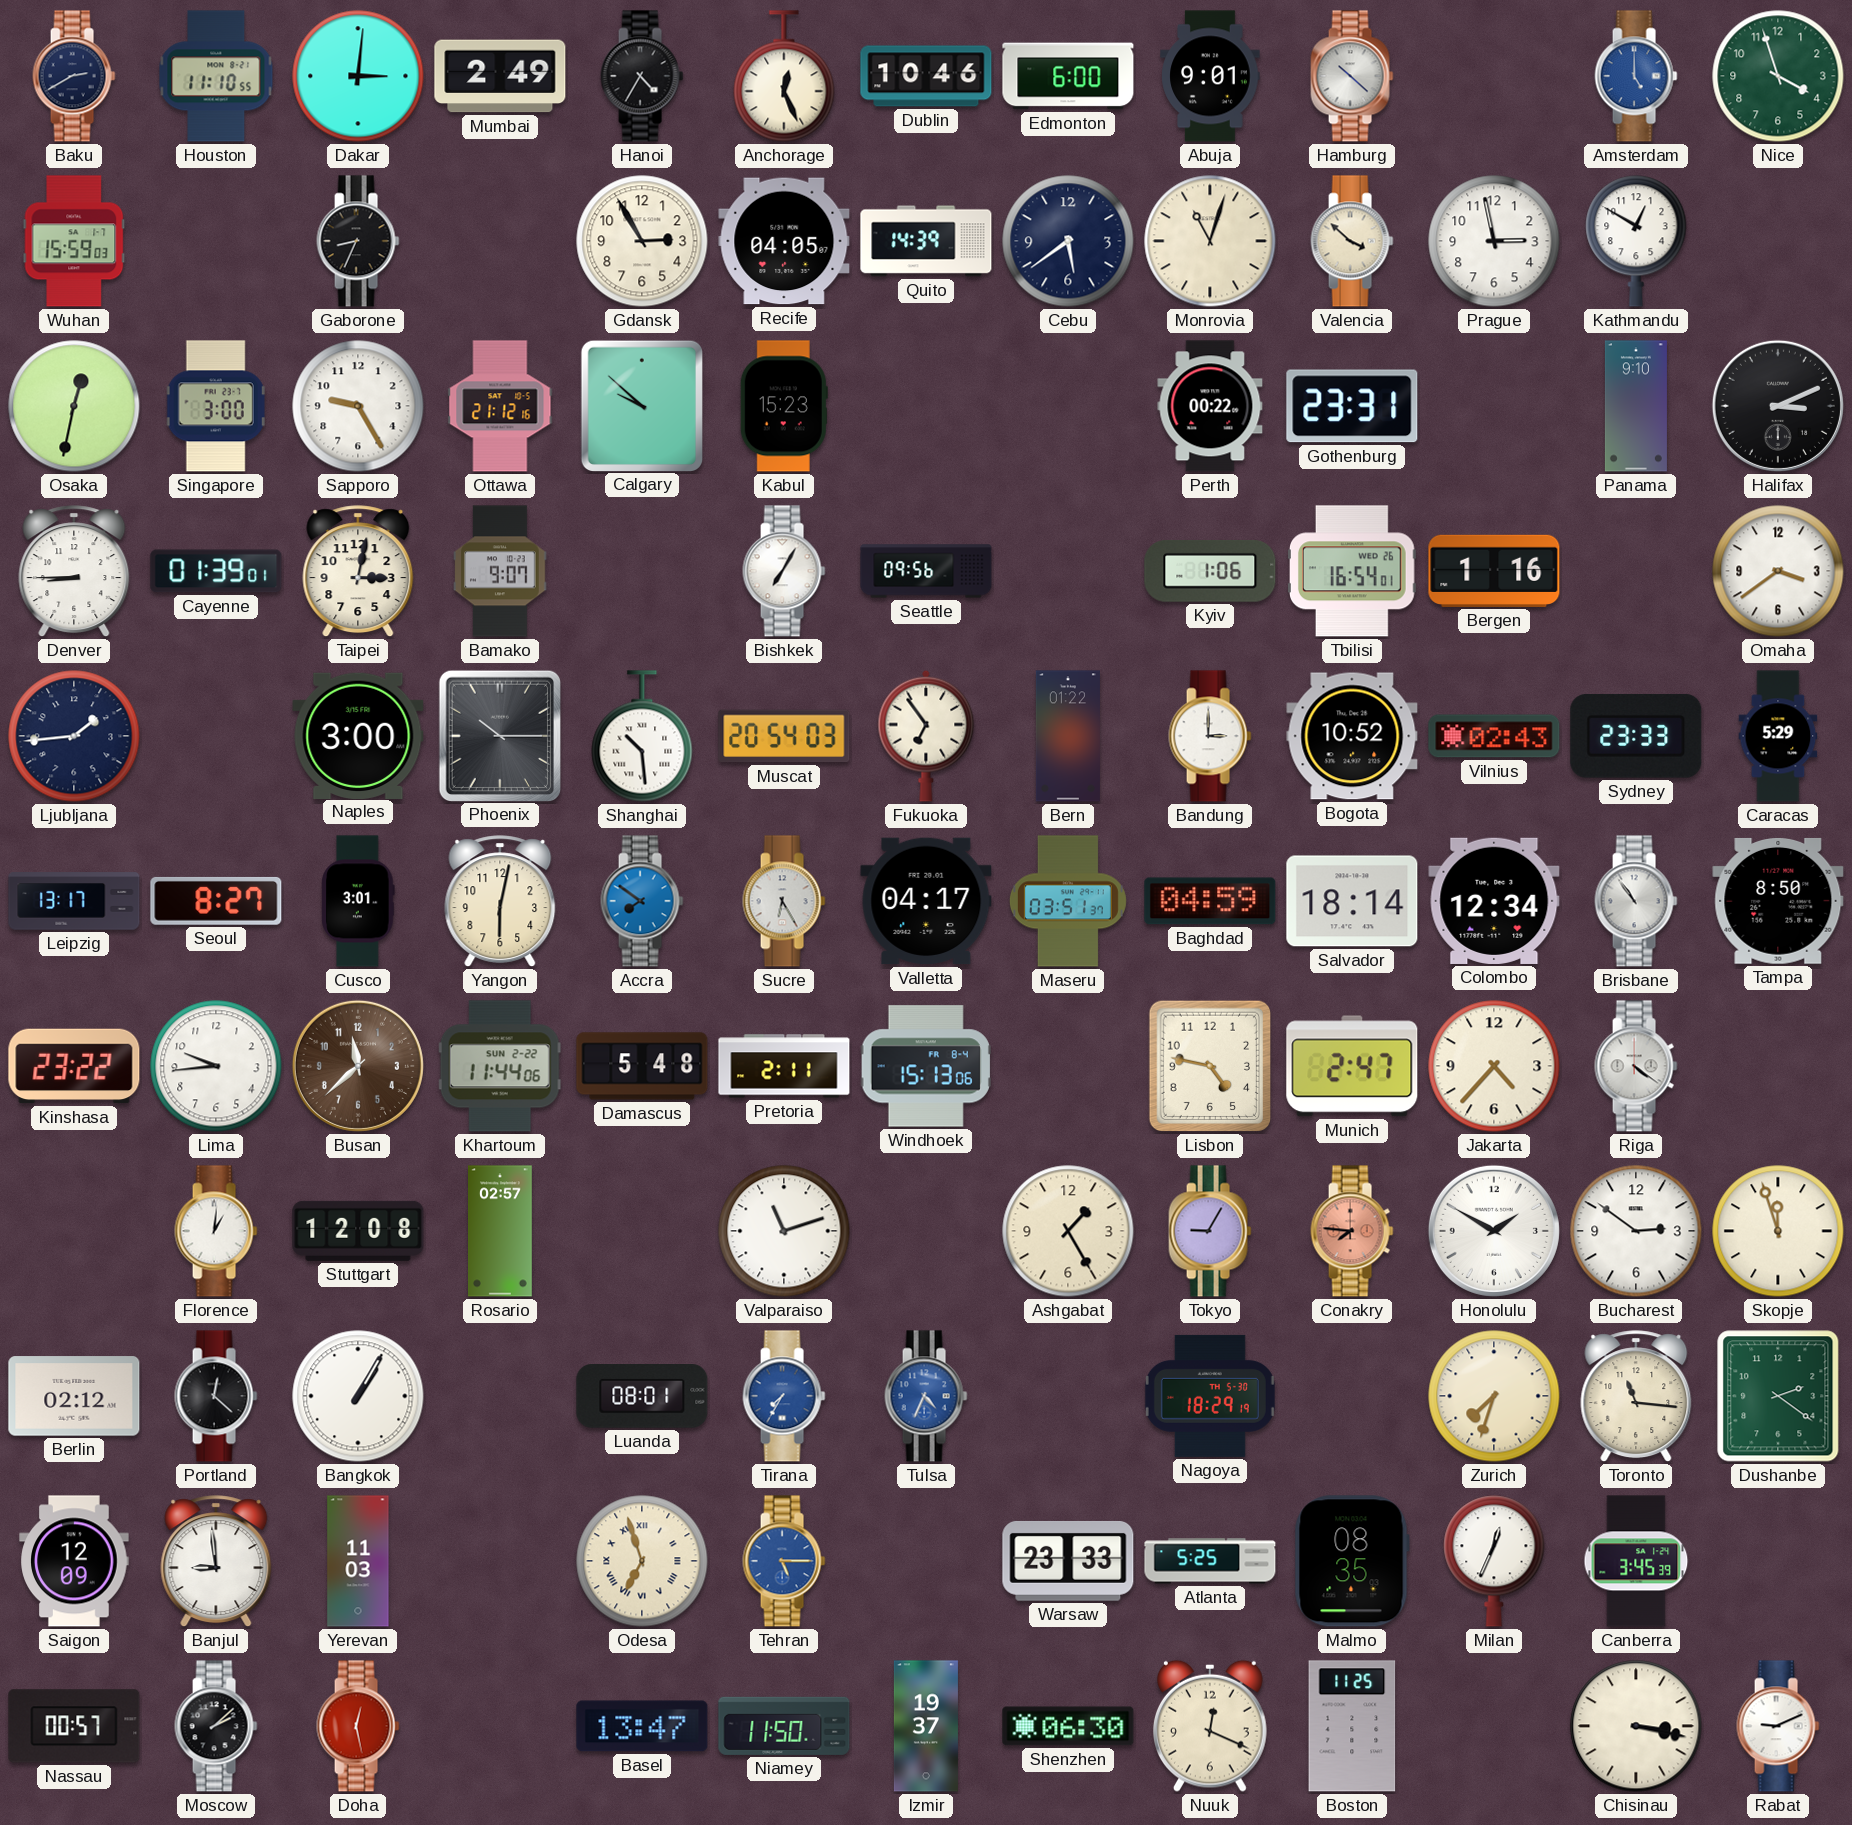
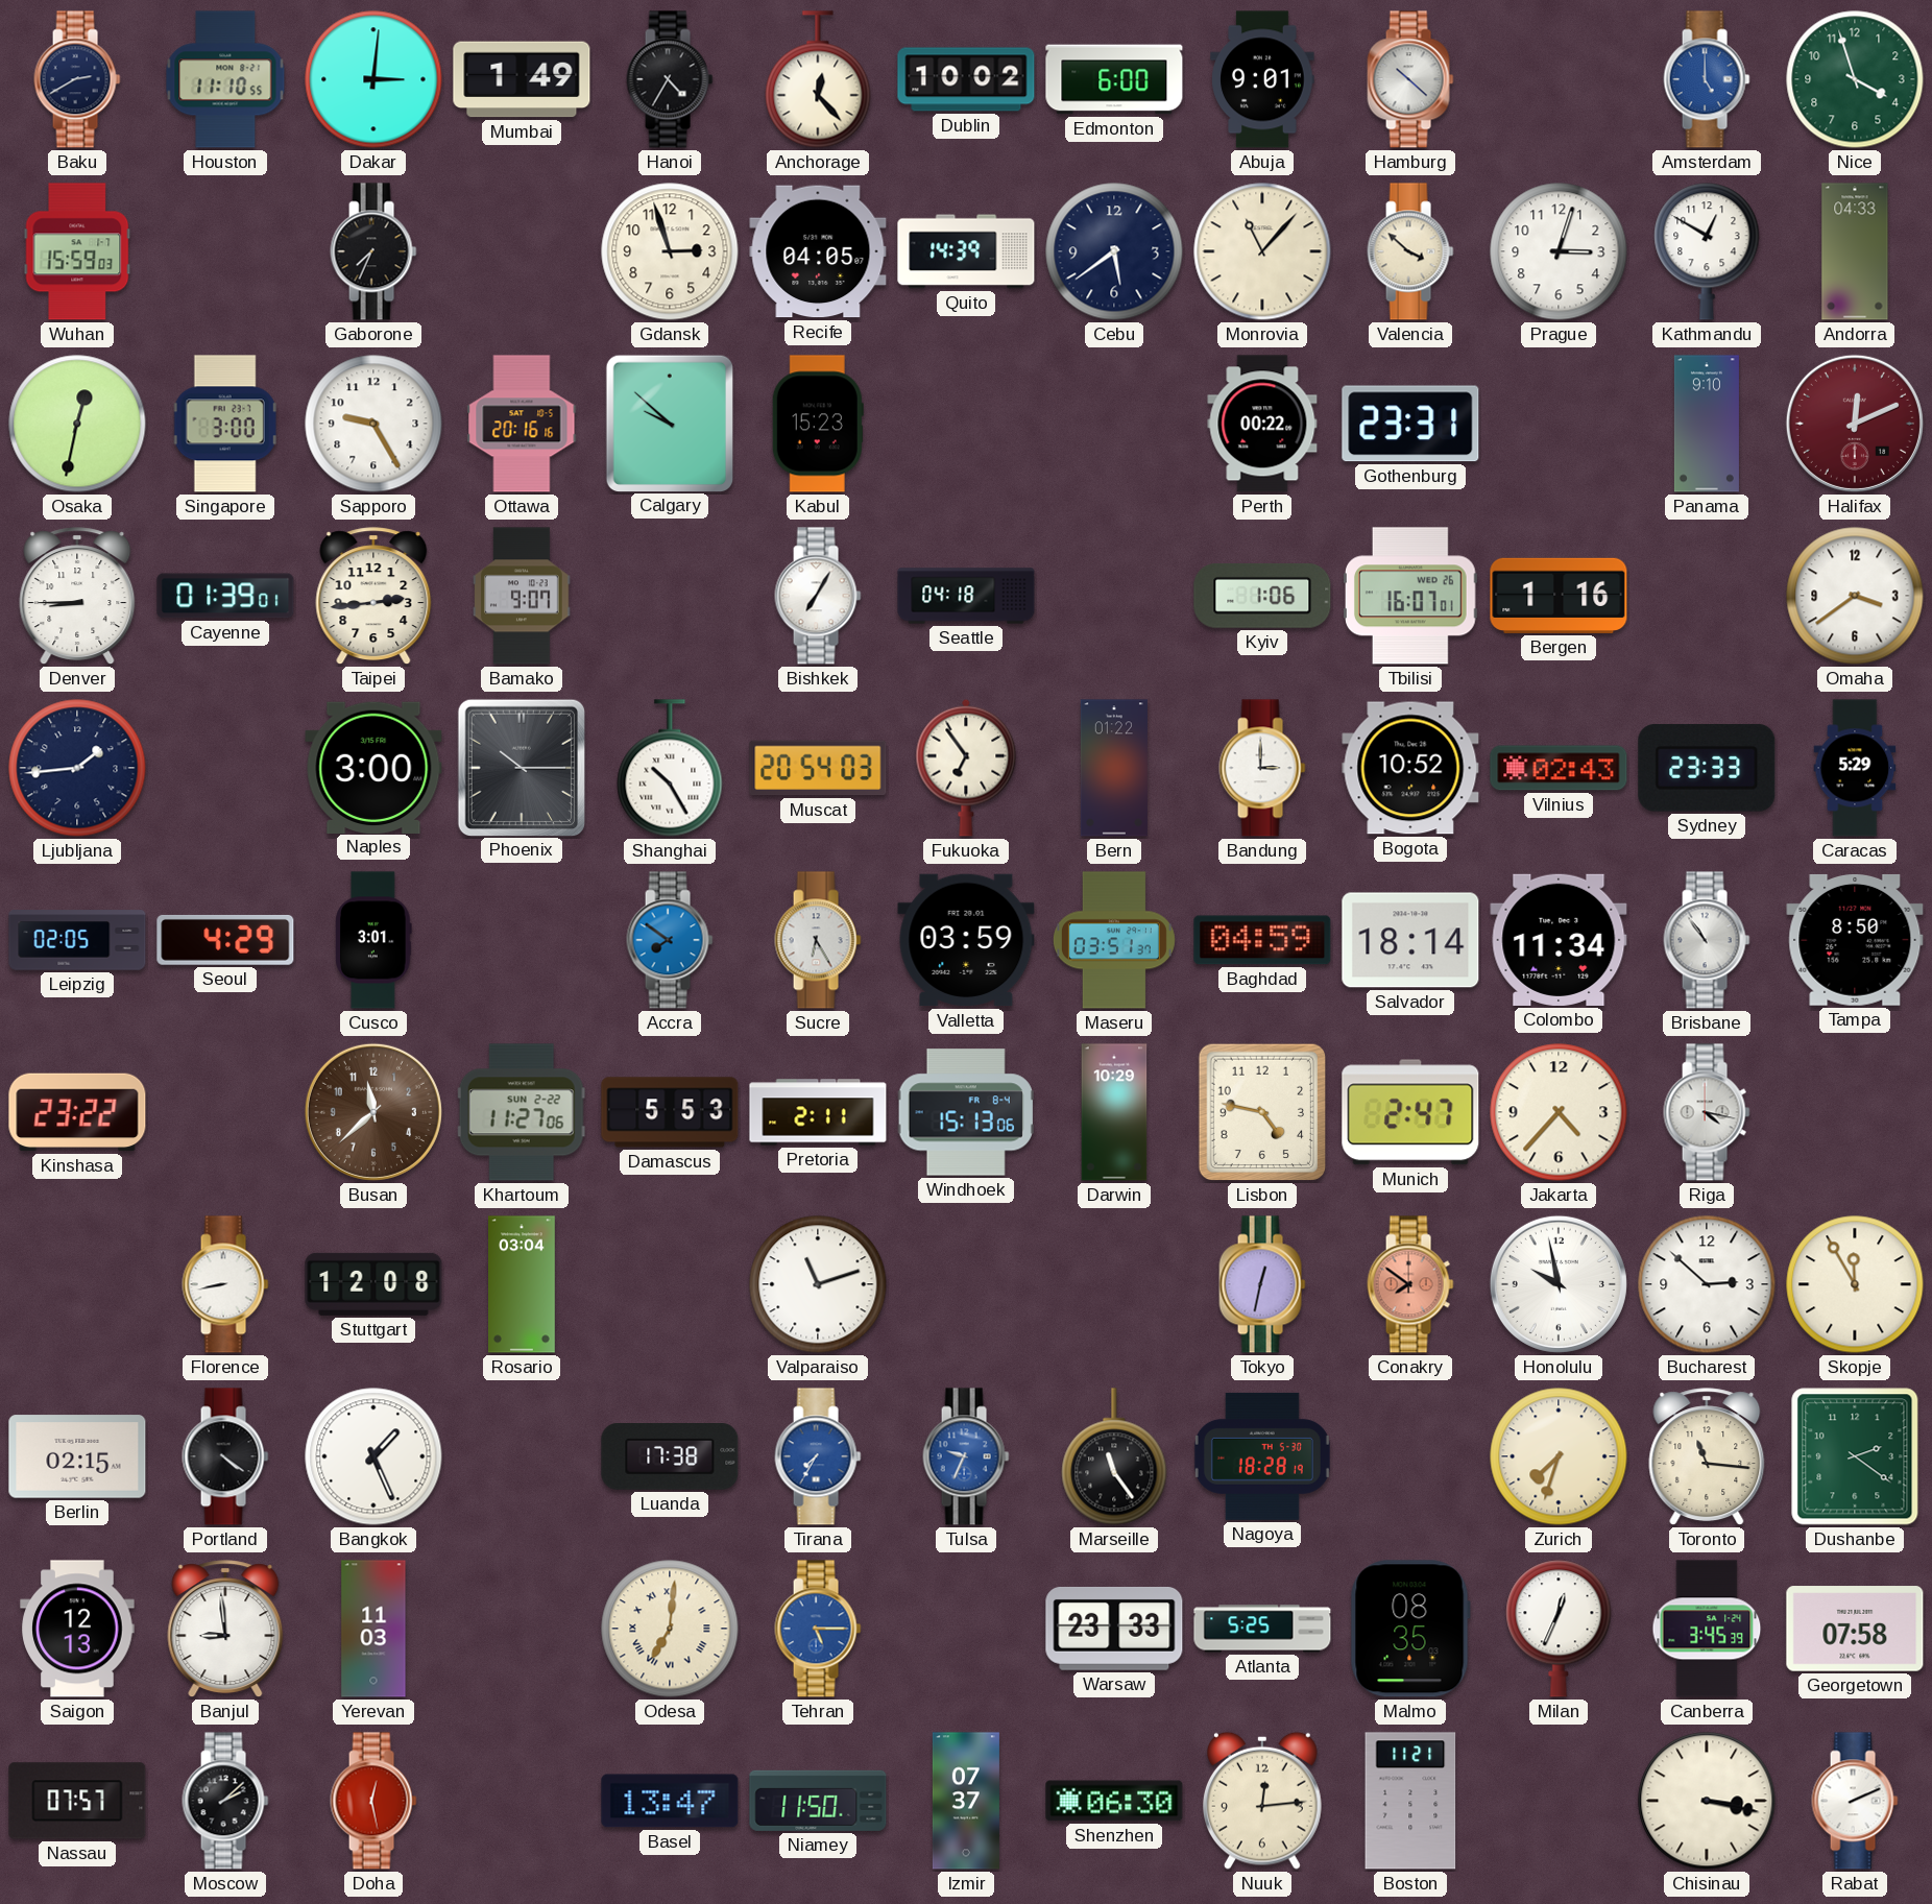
Mumbai: 2:49 -> 1:49
Anchorage: 12:26 -> 12:23
Dublin: 10:46 -> 10:02
Gaborone: 8:34 -> 7:34
Gdansk: 2:55 -> 2:57
Monrovia: 11:03 -> 11:07
Prague: 2:58 -> 3:03
Andorra: none -> 04:33
Ottawa: 21:12 -> 20:16
Halifax: 3:11 -> 12:11
Halifax dial: black -> burgundy
Taipei: 3:02 -> 2:44
Seattle: 09:56 -> 04:18
Tbilisi: 16:54 -> 16:07
Shanghai: 10:29 -> 10:25
Leipzig: 13:17 -> 02:05
Seoul: 8:27 -> 4:29
Yangon: 6:02 -> none
Valletta: 04:17 -> 03:59
Colombo: 12:34 -> 11:34
Lima: 9:44 -> none
Khartoum: 11:44 -> 11:27
Damascus: 5:48 -> 5:53
Darwin: none -> 10:29
Riga: 4:21 -> 4:17
Florence: 1:01 -> 8:43
Rosario: 02:57 -> 03:04
Ashgabat: 1:25 -> none
Tokyo: 9:05 -> 12:32
Conakry: 7:46 -> 7:51
Honolulu: 1:50 -> 9:58
Bucharest: 2:51 -> 2:52
Skopje: 11:57 -> 11:55
Berlin: 02:12 -> 02:15
Portland: 12:22 -> 4:21
Bangkok: 1:05 -> 1:26
Luanda: 08:01 -> 17:38
Tulsa: 4:34 -> 9:34
Marseille: none -> 11:24
Nagoya: 18:29 -> 18:28
Saigon: 12:09 -> 12:13
Odesa: 6:57 -> 7:01
Georgetown: none -> 07:58
Nassau: 00:57 -> 07:57
Izmir: 19:37 -> 07:37
Nuuk: 12:19 -> 12:14
Boston: 11:25 -> 11:21
Rabat: 9:11 -> 2:11
